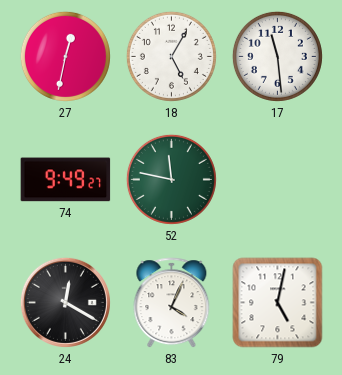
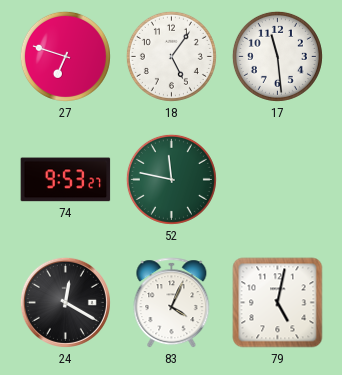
27: 12:32 -> 6:48
18: 5:05 -> 5:06
74: 9:49 -> 9:53
